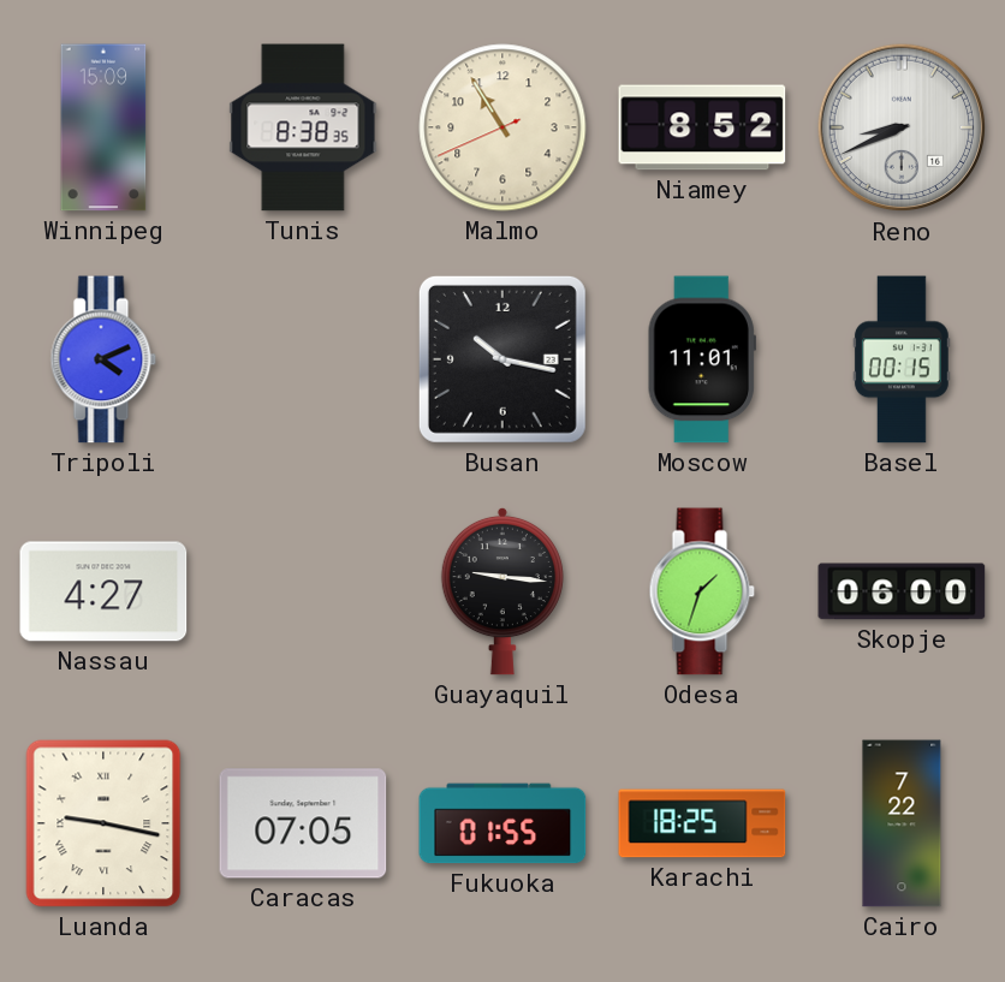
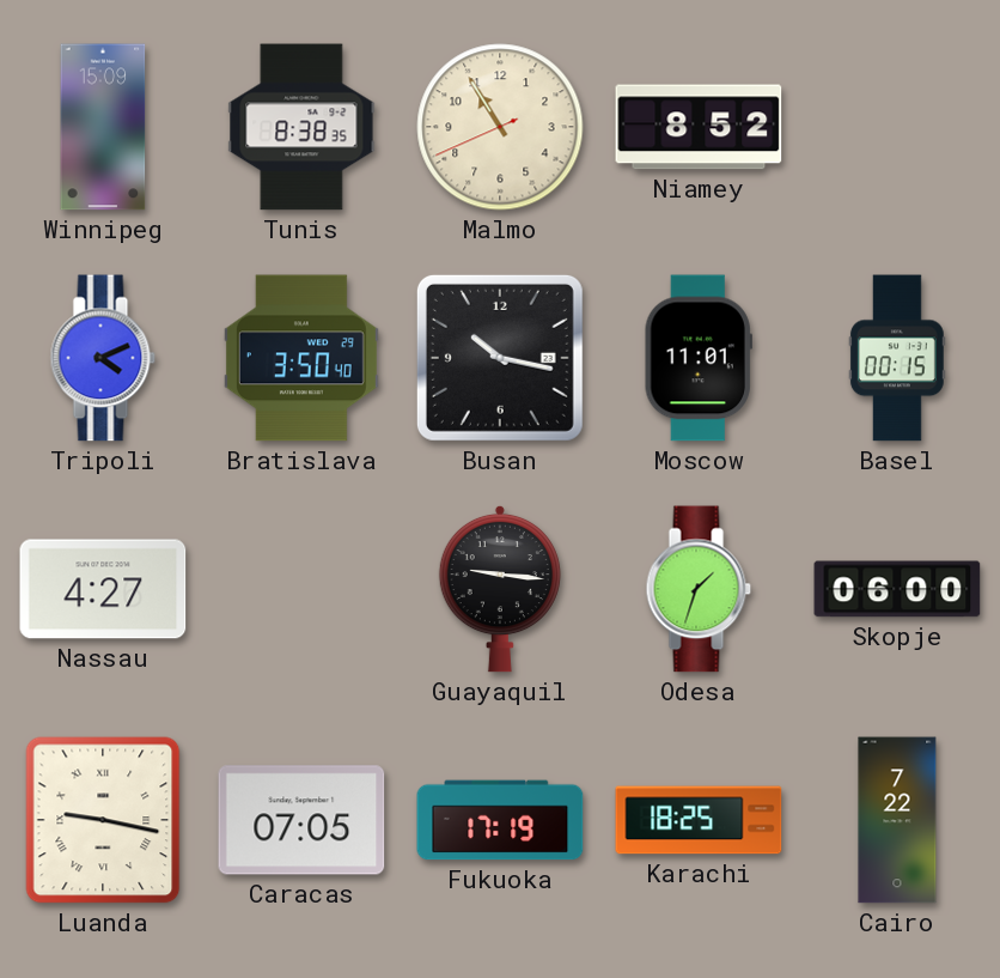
Reno: 8:41 -> none
Bratislava: none -> 3:50
Fukuoka: 01:55 -> 17:19
